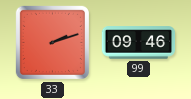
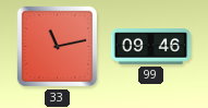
33: 2:12 -> 11:13
